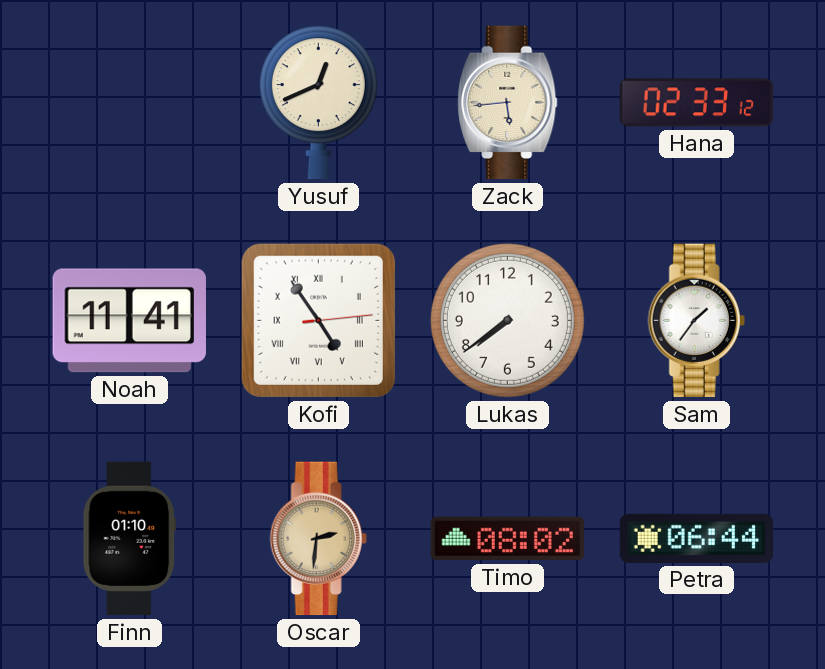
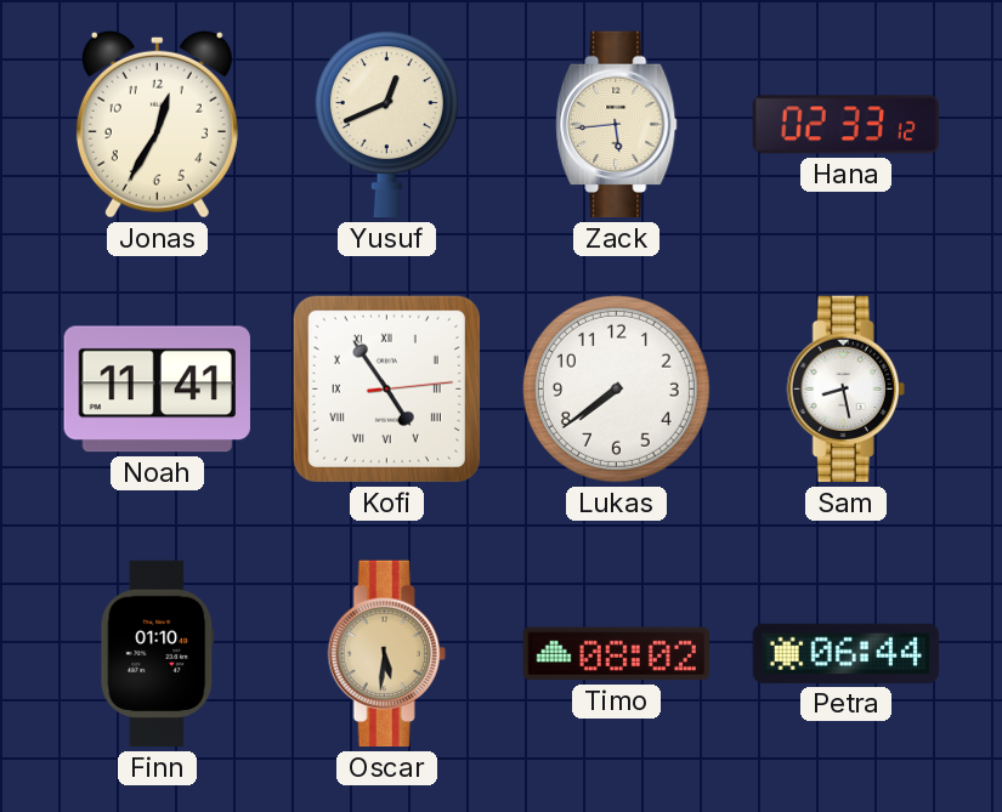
Jonas: none -> 12:35
Sam: 1:36 -> 8:28
Oscar: 2:31 -> 5:31
